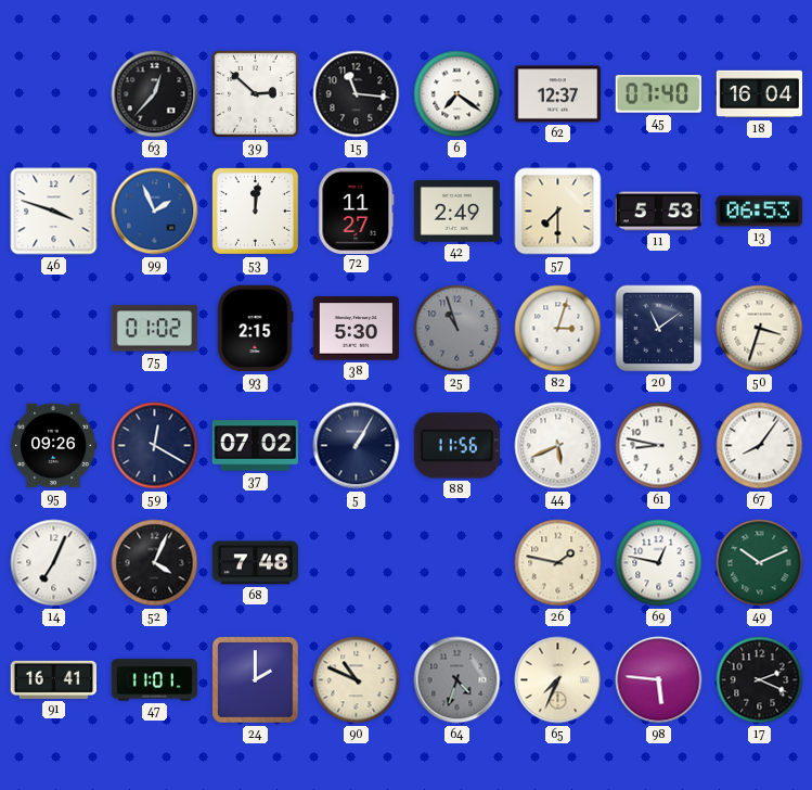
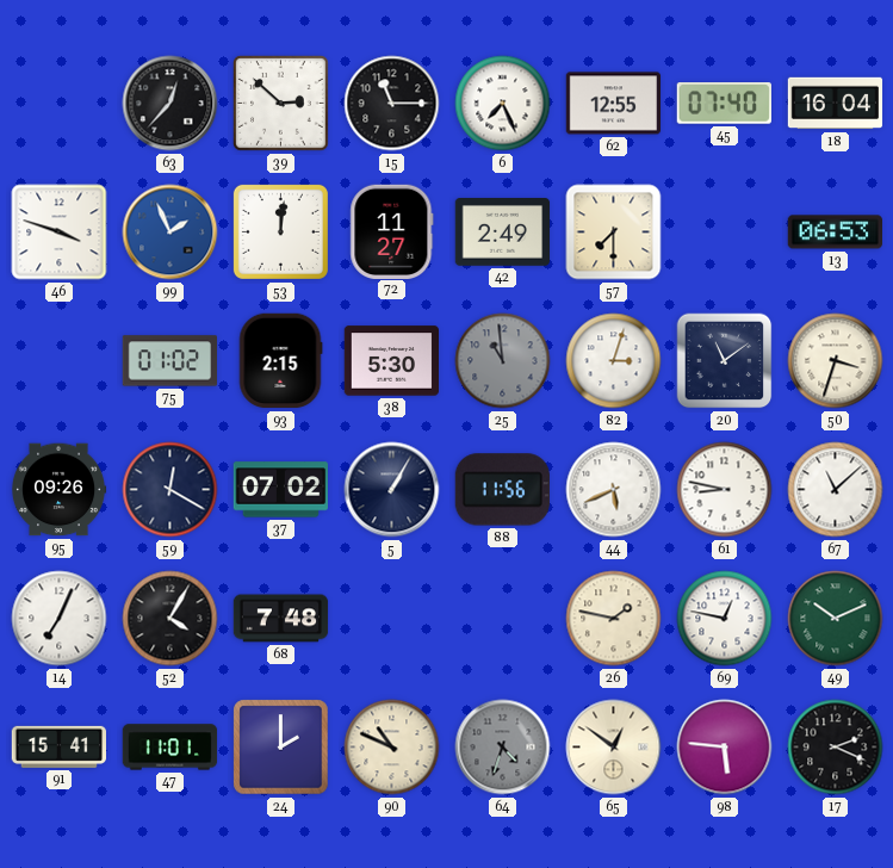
15: 11:16 -> 11:15
6: 7:21 -> 7:26
62: 12:37 -> 12:55
11: 5:53 -> none
25: 10:57 -> 10:59
67: 8:06 -> 11:08
52: 4:04 -> 4:05
91: 16:41 -> 15:41
65: 7:34 -> 12:51
